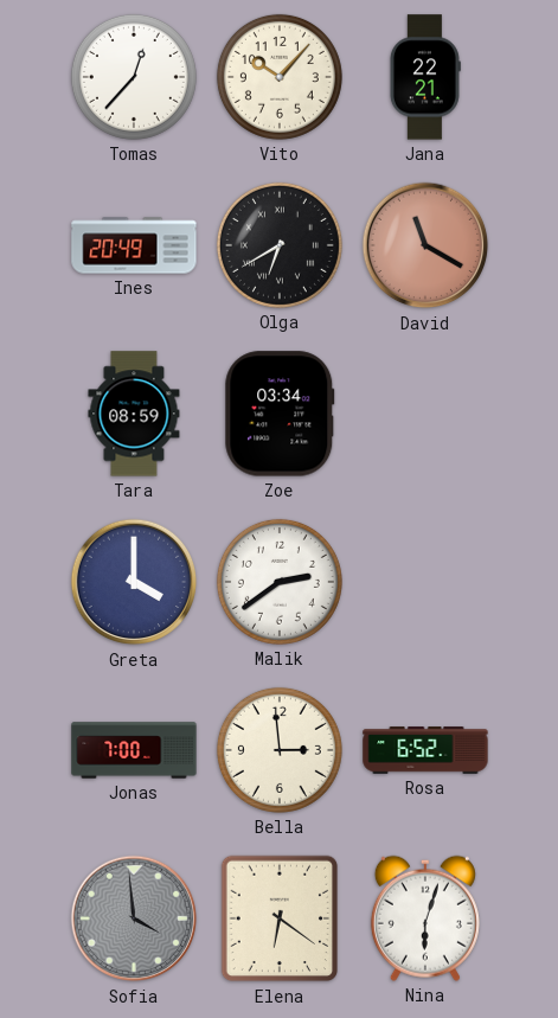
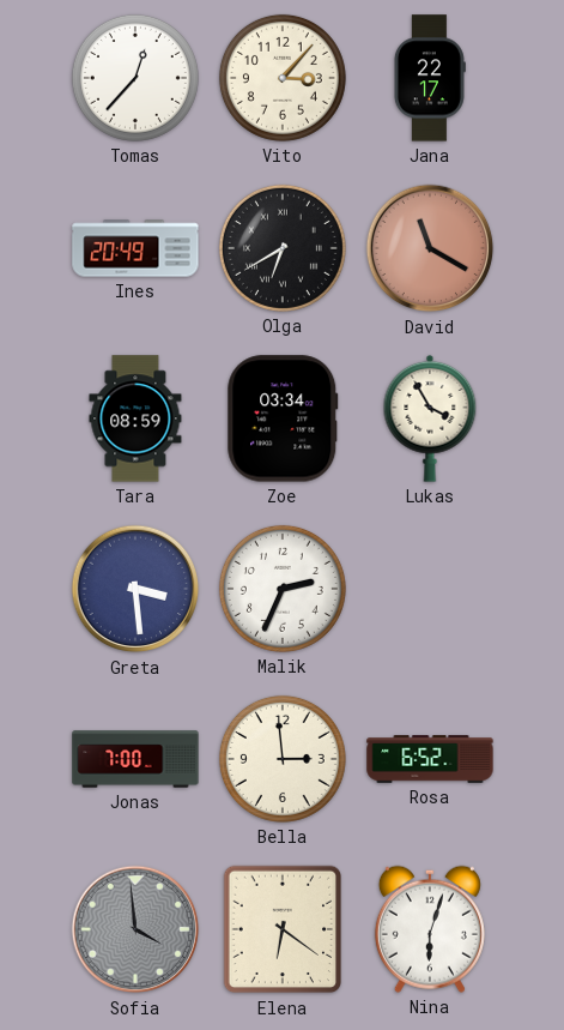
Vito: 10:07 -> 3:07
Jana: 22:21 -> 22:17
Lukas: none -> 3:55
Greta: 4:00 -> 3:29
Malik: 2:39 -> 2:34
